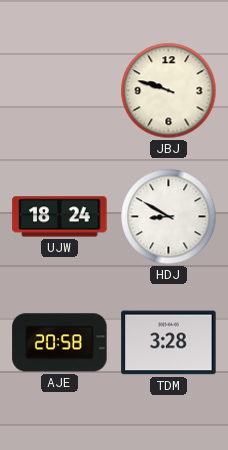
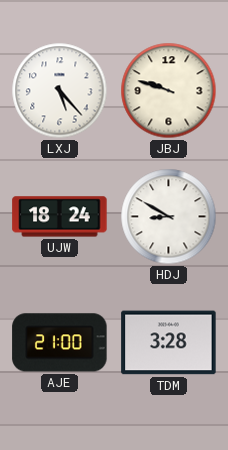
LXJ: none -> 5:23
AJE: 20:58 -> 21:00
